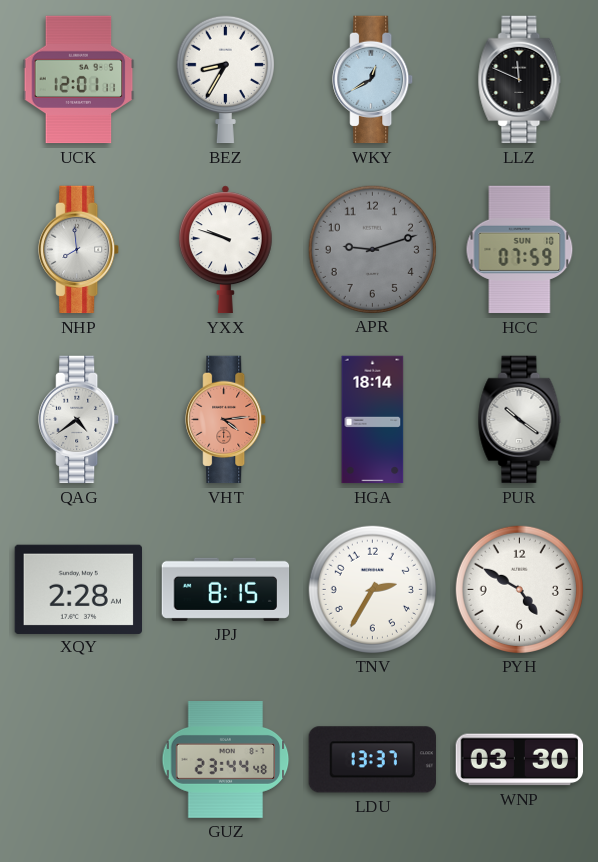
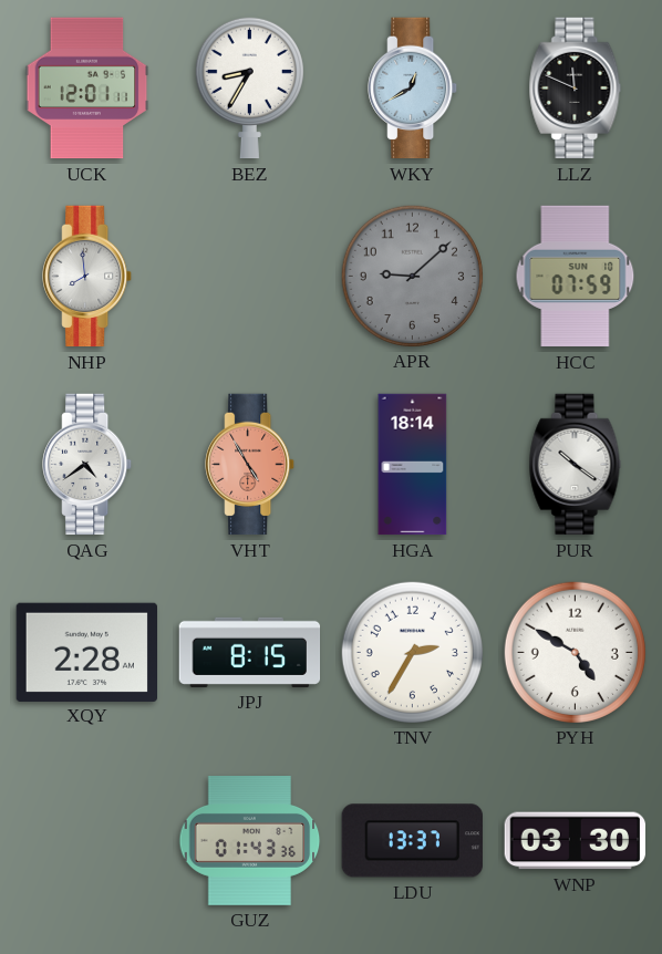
YXX: 9:48 -> none
APR: 9:12 -> 9:08
VHT: 4:14 -> 4:55
GUZ: 23:44 -> 01:43
